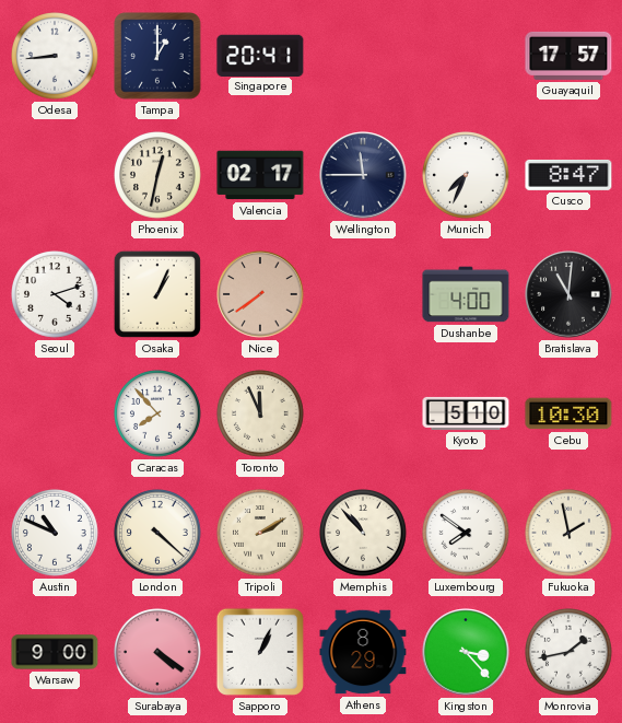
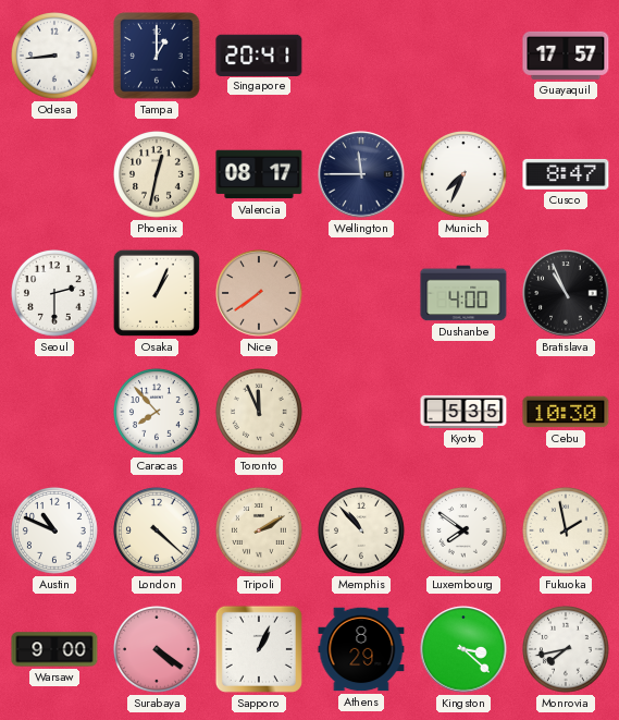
Valencia: 02:17 -> 08:17
Seoul: 4:12 -> 2:30
Bratislava: 11:01 -> 10:56
Kyoto: 5:10 -> 5:35
Kingston: 3:23 -> 3:22
Monrovia: 1:43 -> 7:43
